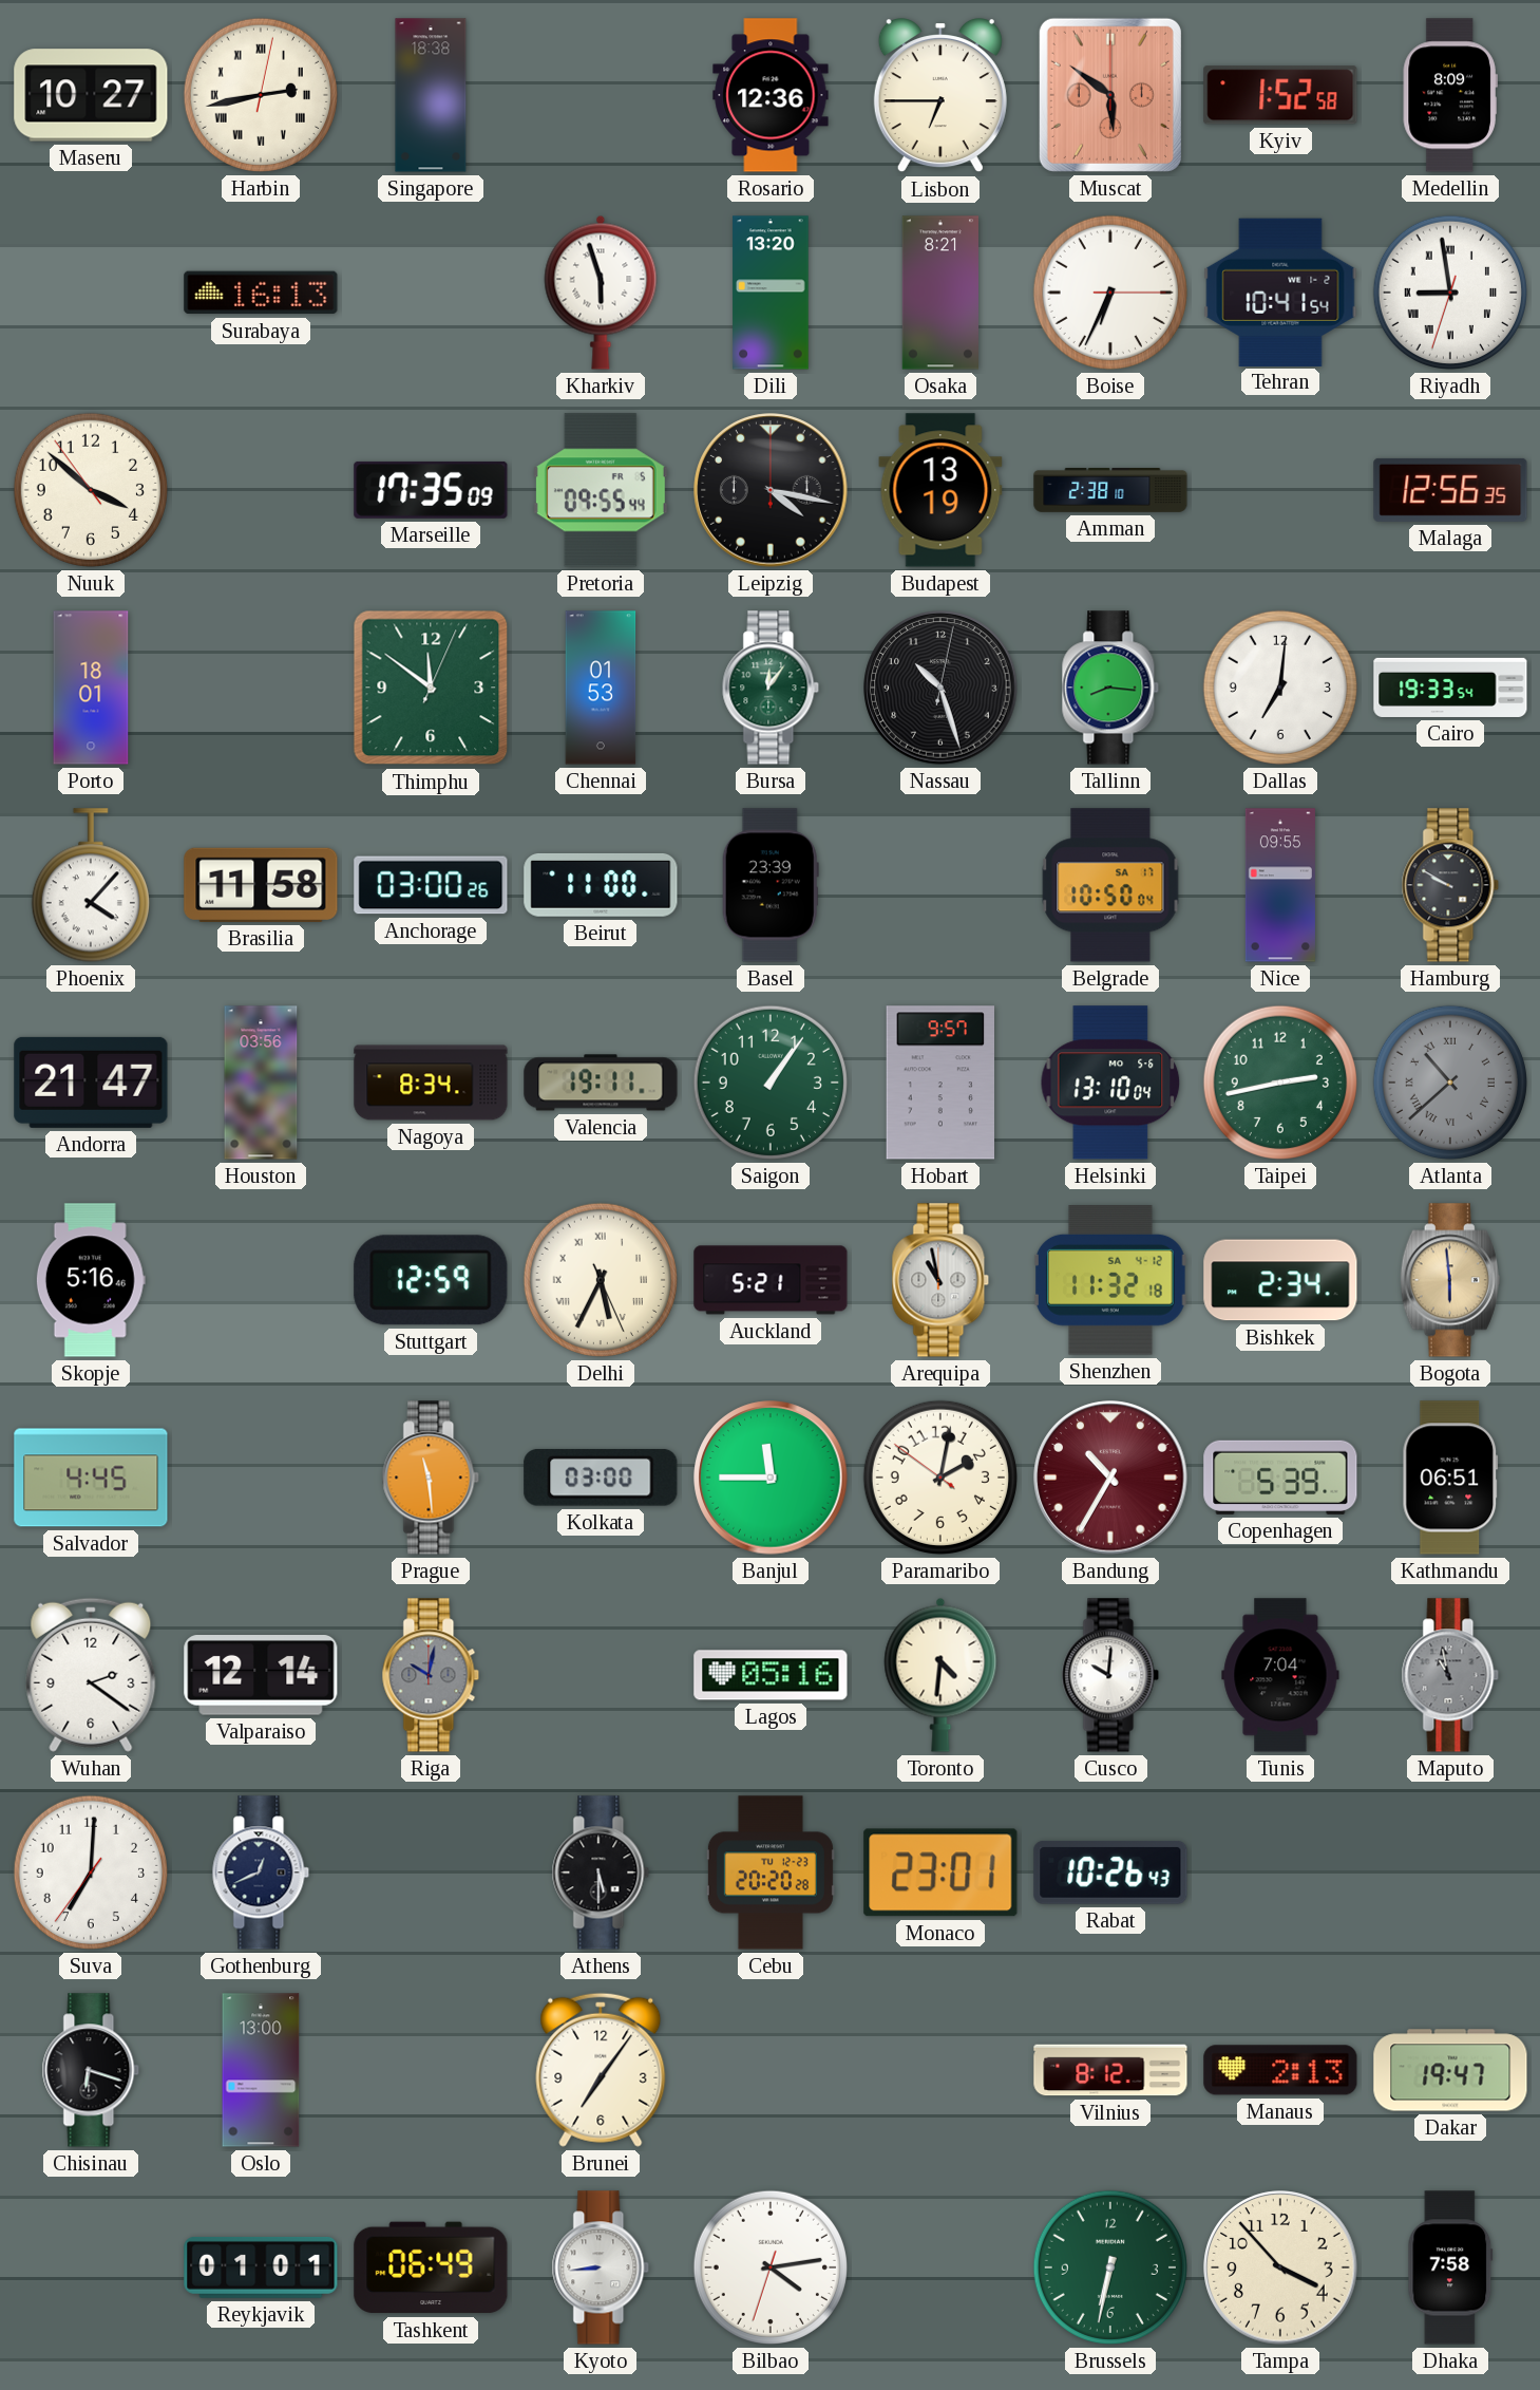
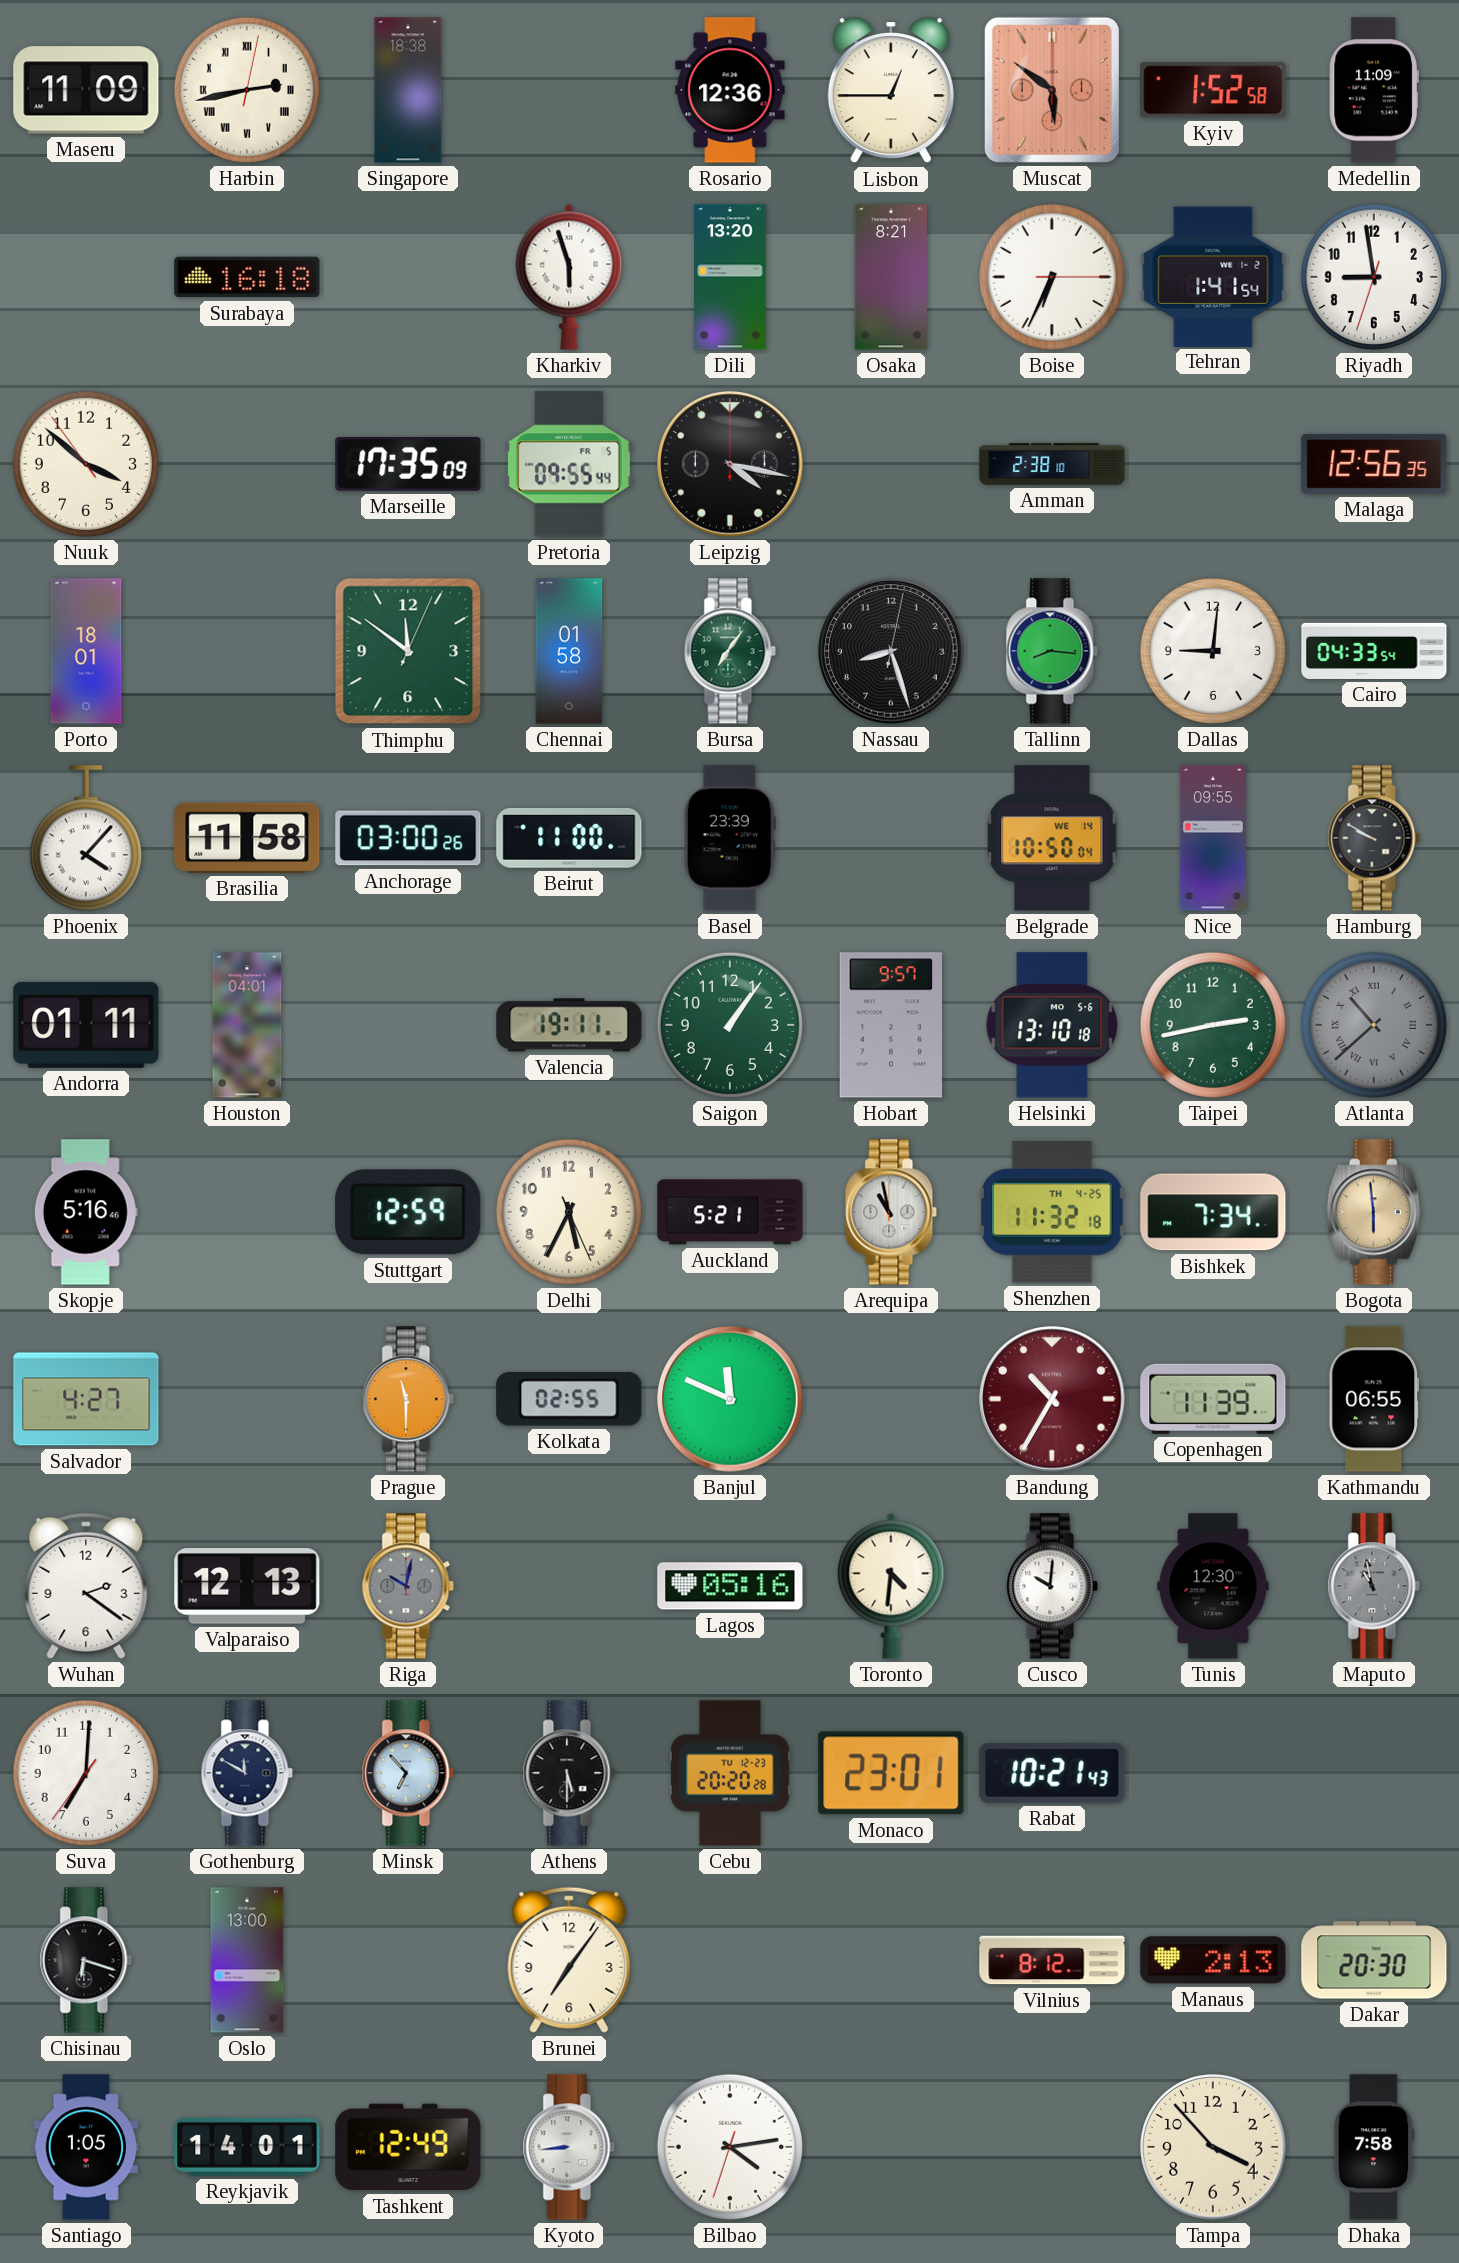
Maseru: 10:27 -> 11:09
Lisbon: 6:45 -> 12:45
Medellin: 8:09 -> 11:09
Surabaya: 16:13 -> 16:18
Tehran: 10:41 -> 1:41
Riyadh numerals: Roman -> Arabic
Budapest: 13:19 -> none
Chennai: 01:53 -> 01:58
Bursa: 12:06 -> 7:06
Nassau: 10:27 -> 8:27
Dallas: 7:01 -> 9:01
Cairo: 19:33 -> 04:33
Belgrade date: SA 17 -> WE 14
Andorra: 21:47 -> 01:11
Houston: 03:56 -> 04:01
Nagoya: 8:34 -> none
Helsinki: 13:10:04 -> 13:10:18
Delhi numerals: Roman -> Arabic
Shenzhen date: SA 4-12 -> TH 4-25
Bishkek: 2:34 -> 7:34
Salvador: 4:45 -> 4:27
Prague: 11:29 -> 11:30
Kolkata: 03:00 -> 02:55
Banjul: 11:45 -> 11:49
Paramaribo: 2:01 -> none
Copenhagen: 5:39 -> 11:39
Kathmandu: 06:51 -> 06:55
Valparaiso: 12:14 -> 12:13
Tunis: 7:04 -> 12:30
Gothenburg: 12:41 -> 11:50
Minsk: none -> 6:53
Rabat: 10:26 -> 10:21
Dakar: 19:47 -> 20:30
Santiago: none -> 1:05
Reykjavik: 01:01 -> 14:01
Tashkent: 06:49 -> 12:49
Brussels: 6:32 -> none
